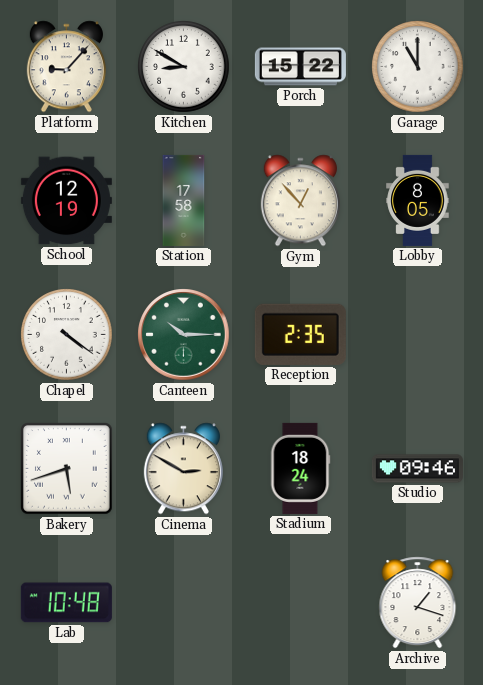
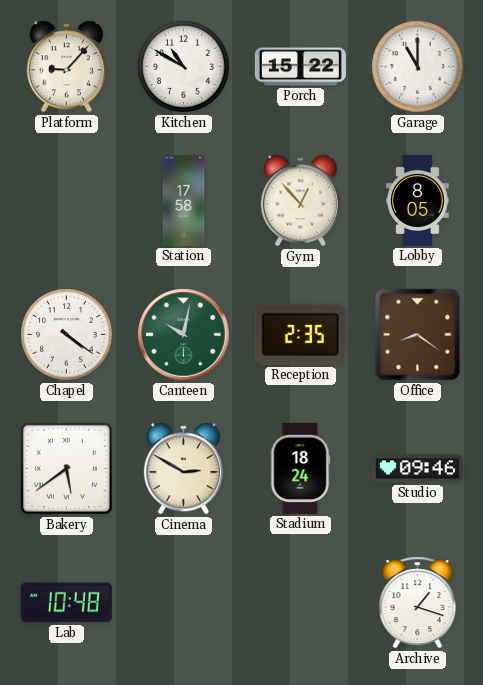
Kitchen: 8:50 -> 10:50
School: 12:19 -> none
Canteen: 10:15 -> 10:02
Office: none -> 8:21
Bakery: 5:42 -> 5:39
